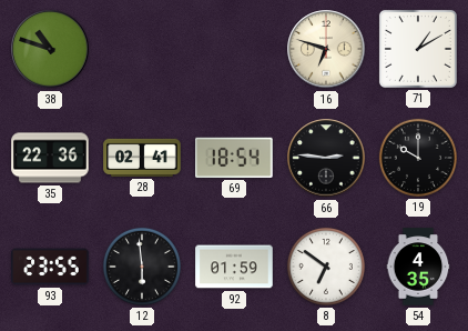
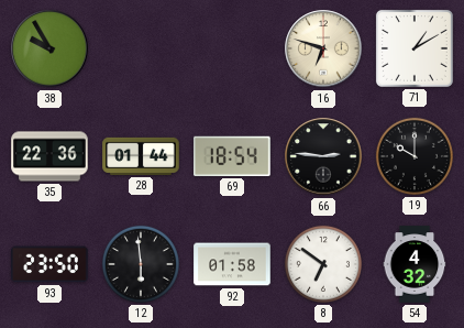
38: 10:48 -> 9:55
28: 02:41 -> 01:44
93: 23:55 -> 23:50
92: 01:59 -> 01:58
54: 4:35 -> 4:32
